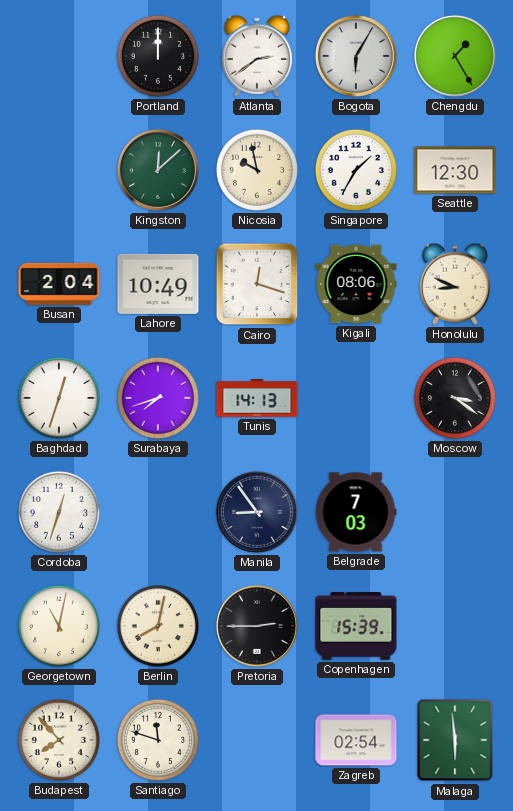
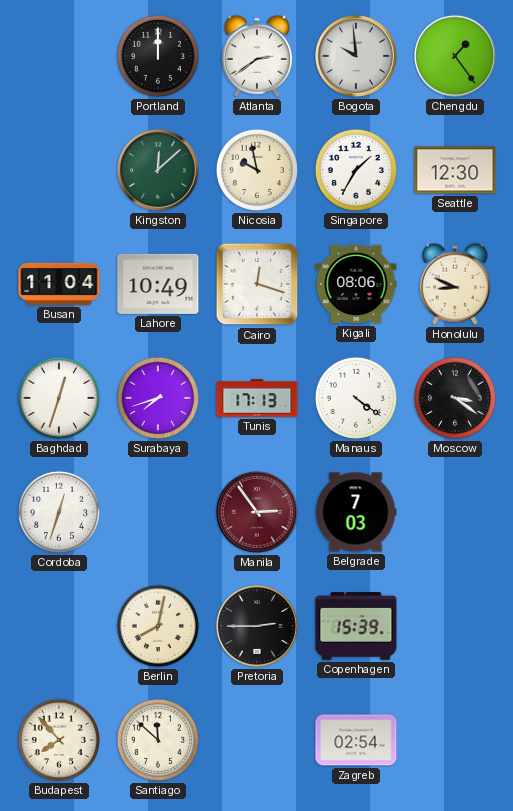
Bogota: 6:05 -> 9:59
Chengdu: 1:25 -> 1:24
Busan: 2:04 -> 11:04
Tunis: 14:13 -> 17:13
Manaus: none -> 4:21
Manila: 8:54 -> 2:54
Manila dial: navy -> burgundy
Georgetown: 11:02 -> none
Santiago: 11:48 -> 11:52
Malaga: 5:59 -> none
